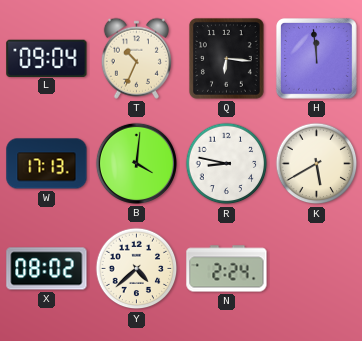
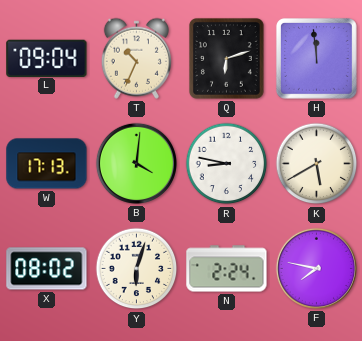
Q: 6:16 -> 6:12
Y: 4:38 -> 6:03
F: none -> 7:47
